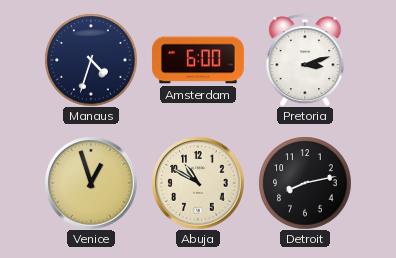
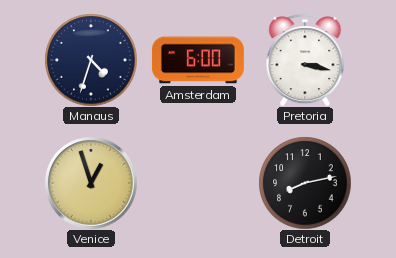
Pretoria: 3:12 -> 3:17
Abuja: 10:50 -> none
